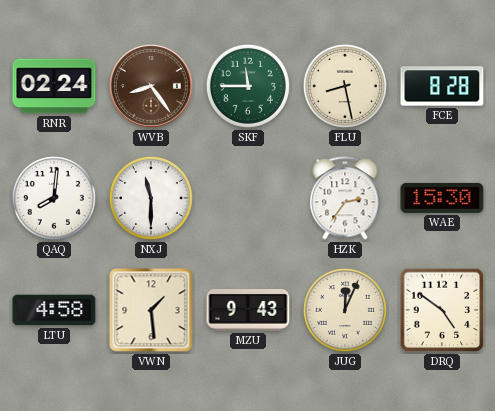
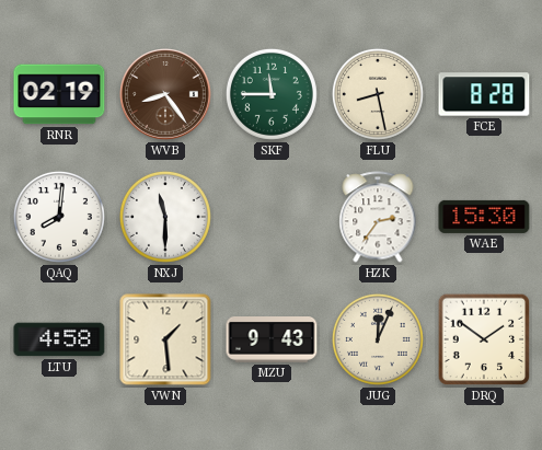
RNR: 02:24 -> 02:19
DRQ: 4:51 -> 1:51
